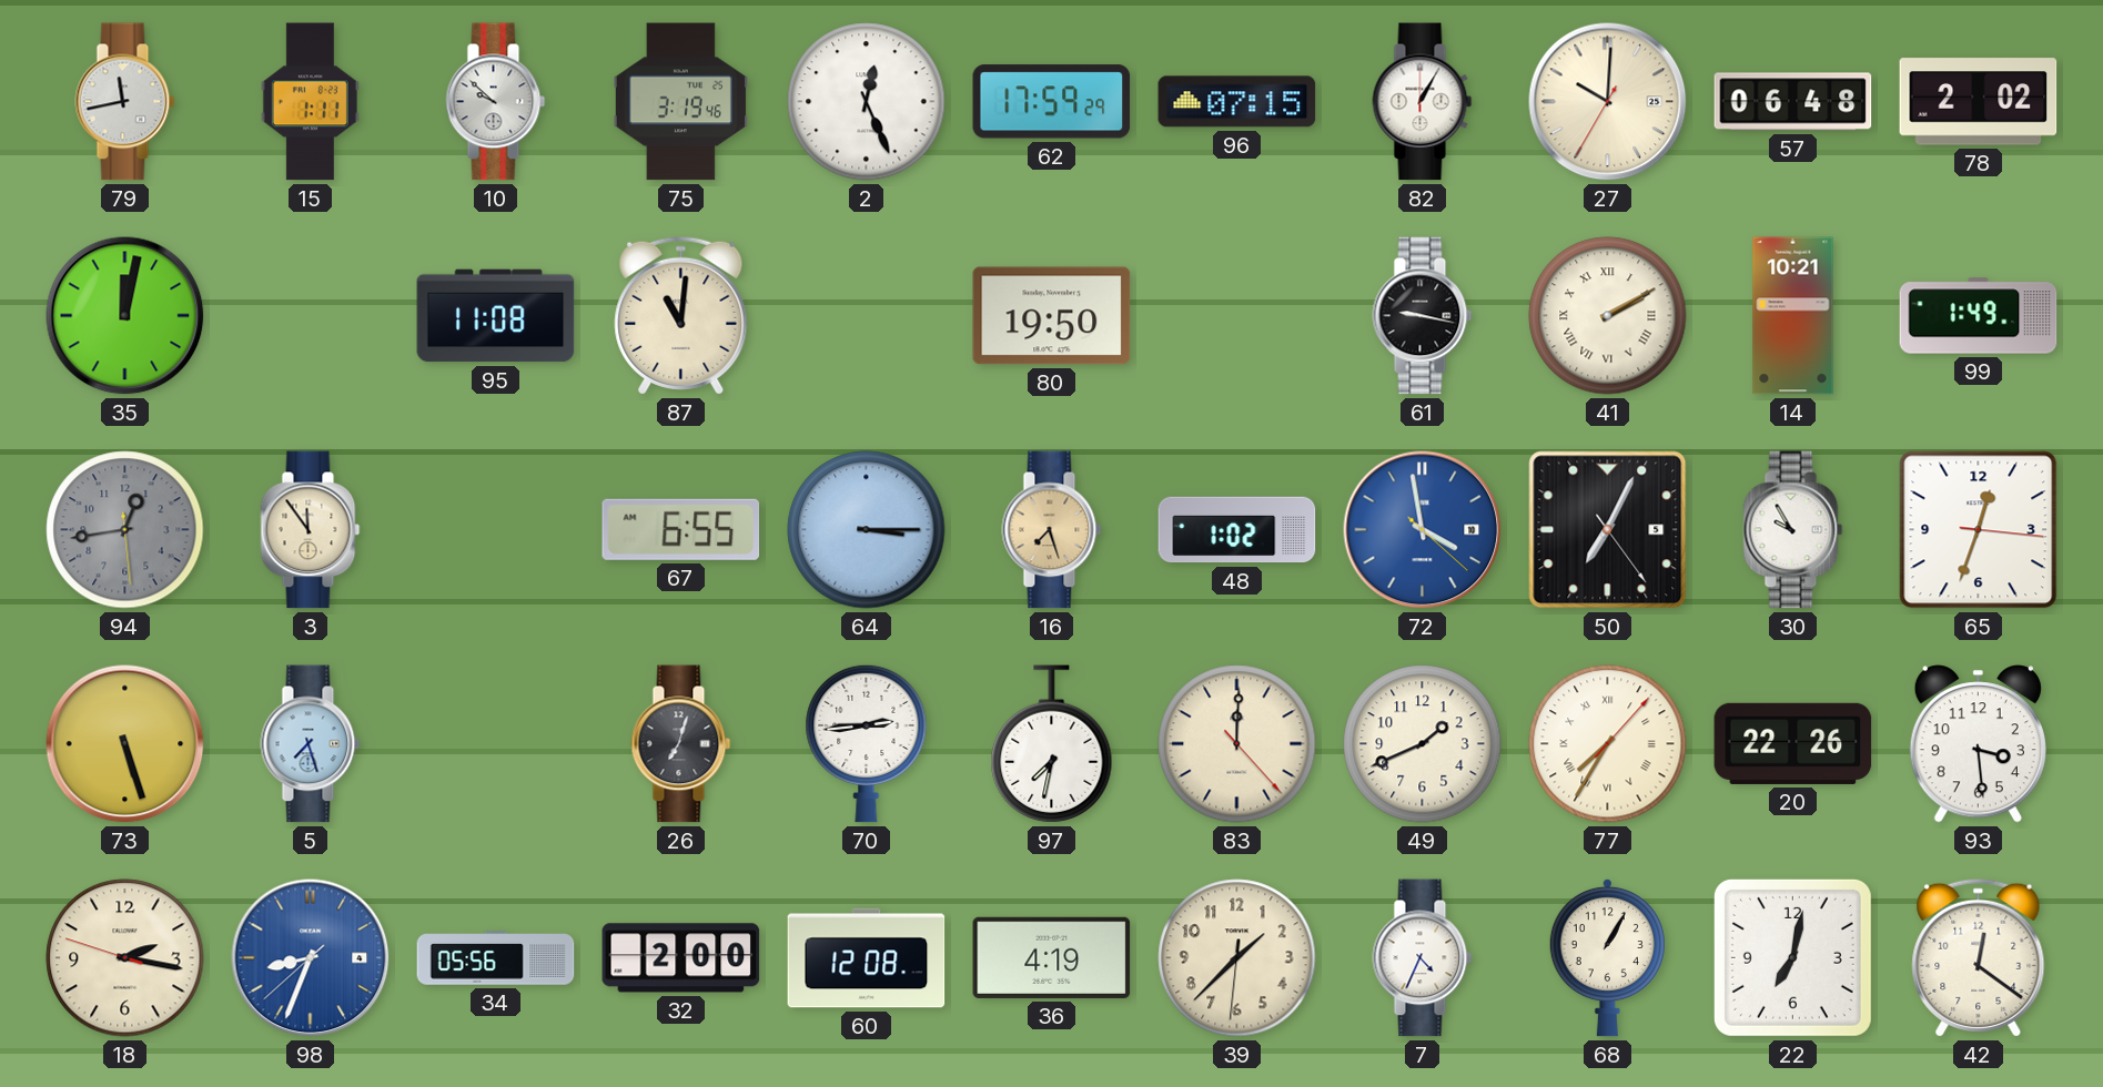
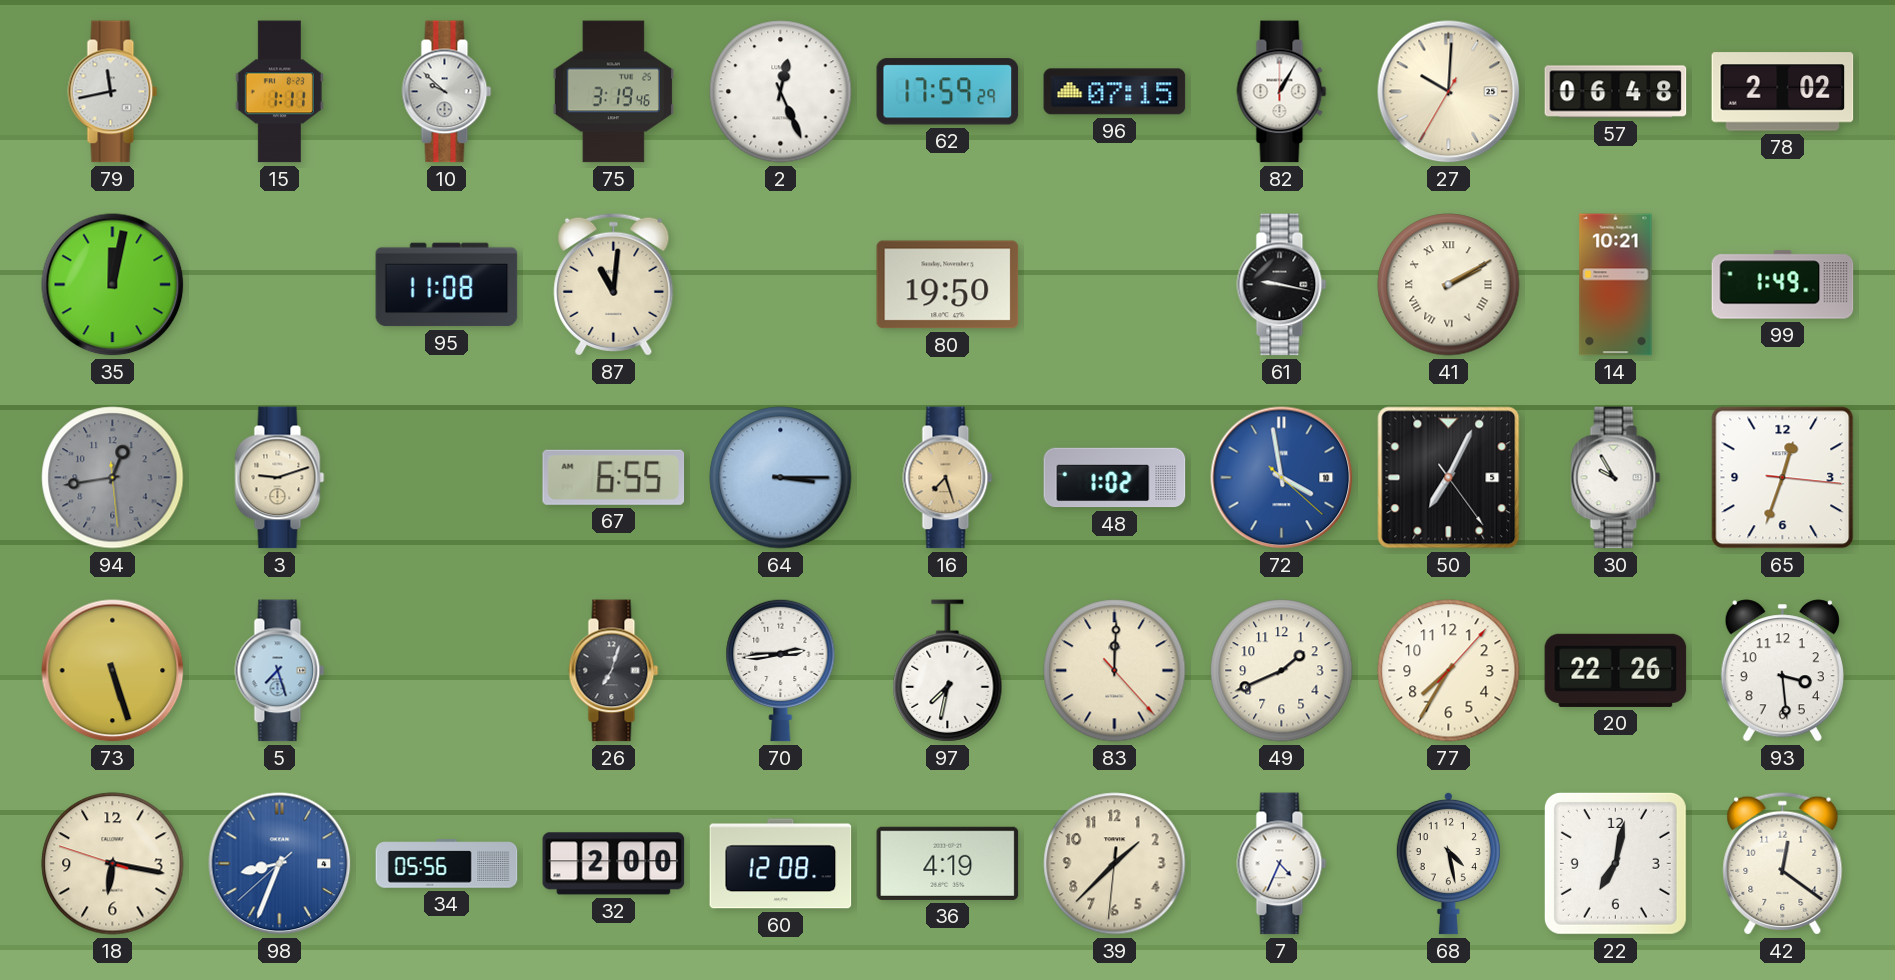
3: 11:54 -> 9:12
77 numerals: Roman -> Arabic
18: 2:16 -> 6:16
68: 1:05 -> 4:28
